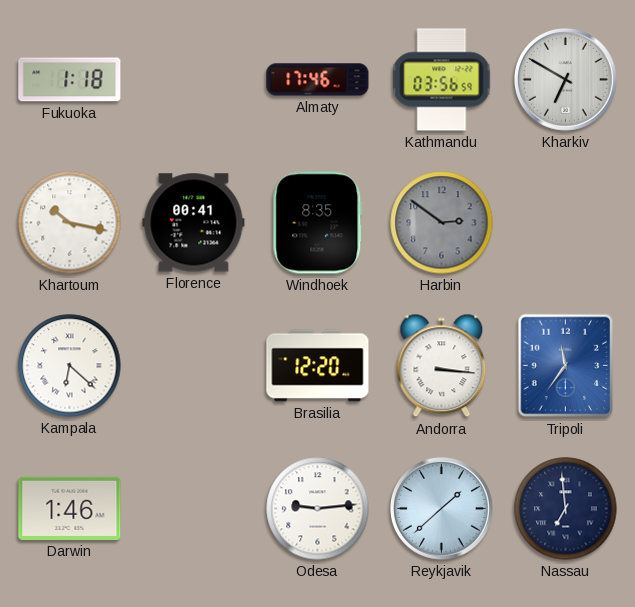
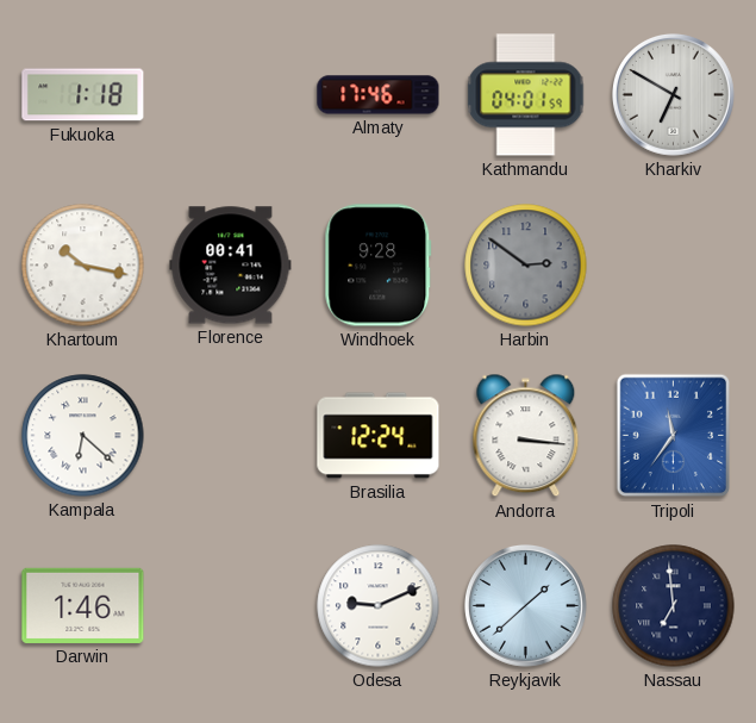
Kathmandu: 03:56 -> 04:01
Windhoek: 8:35 -> 9:28
Brasilia: 12:20 -> 12:24
Odesa: 9:14 -> 9:11
